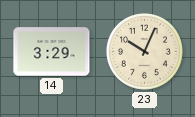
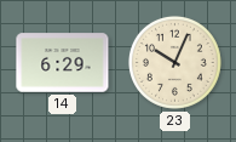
14: 3:29 -> 6:29
